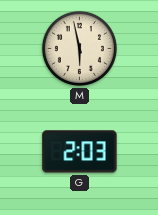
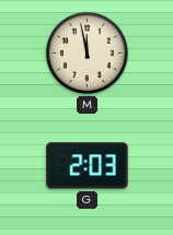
M: 5:58 -> 11:58
